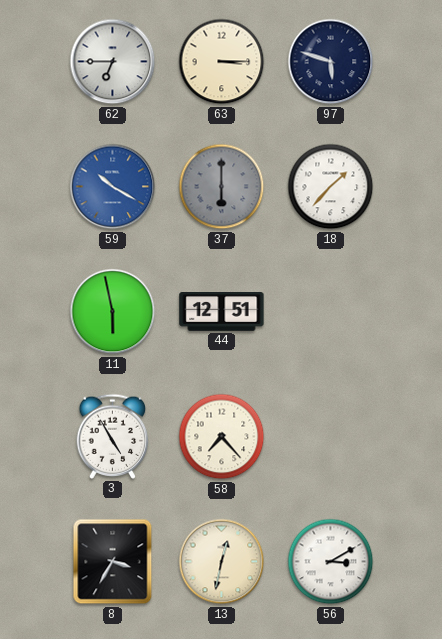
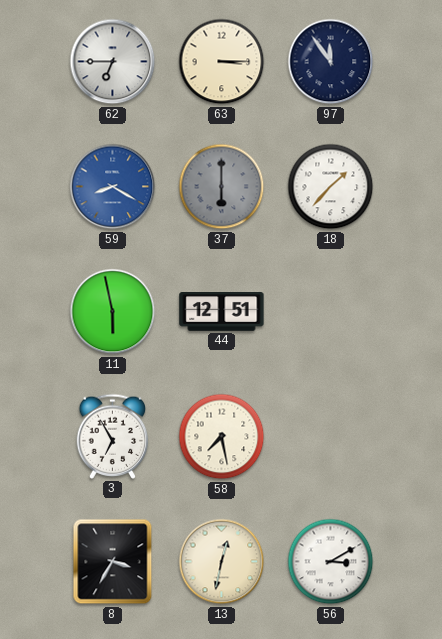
97: 5:48 -> 11:54
59: 10:20 -> 8:20
3: 4:55 -> 6:55
58: 7:23 -> 7:28
